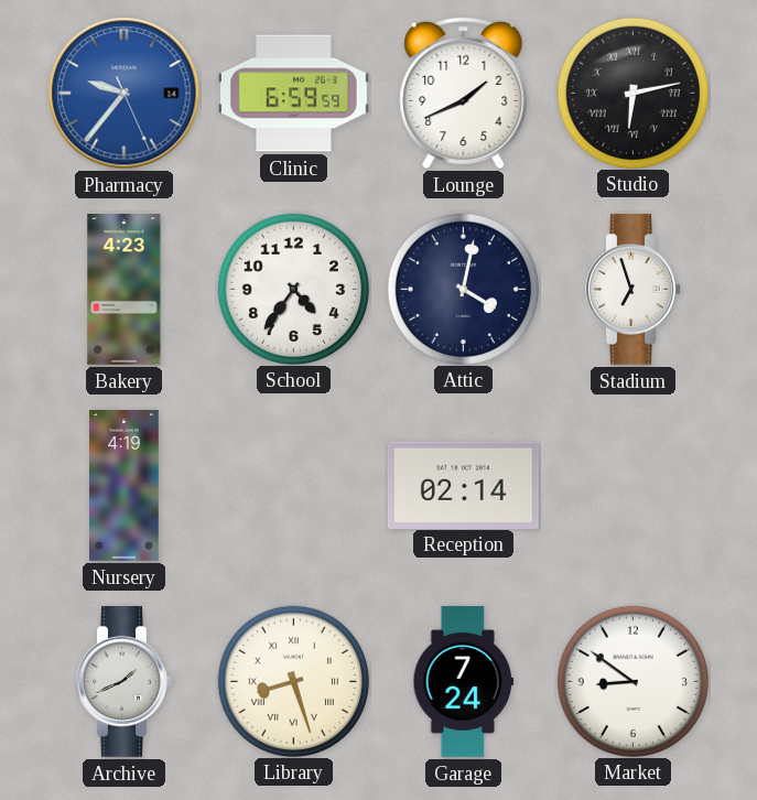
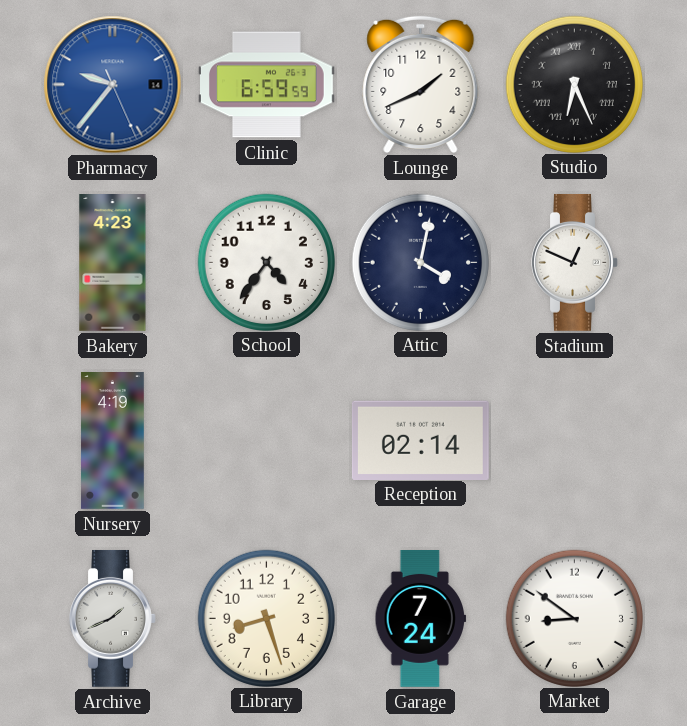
Studio: 6:13 -> 6:26
Stadium: 6:57 -> 12:49
Library numerals: Roman -> Arabic
